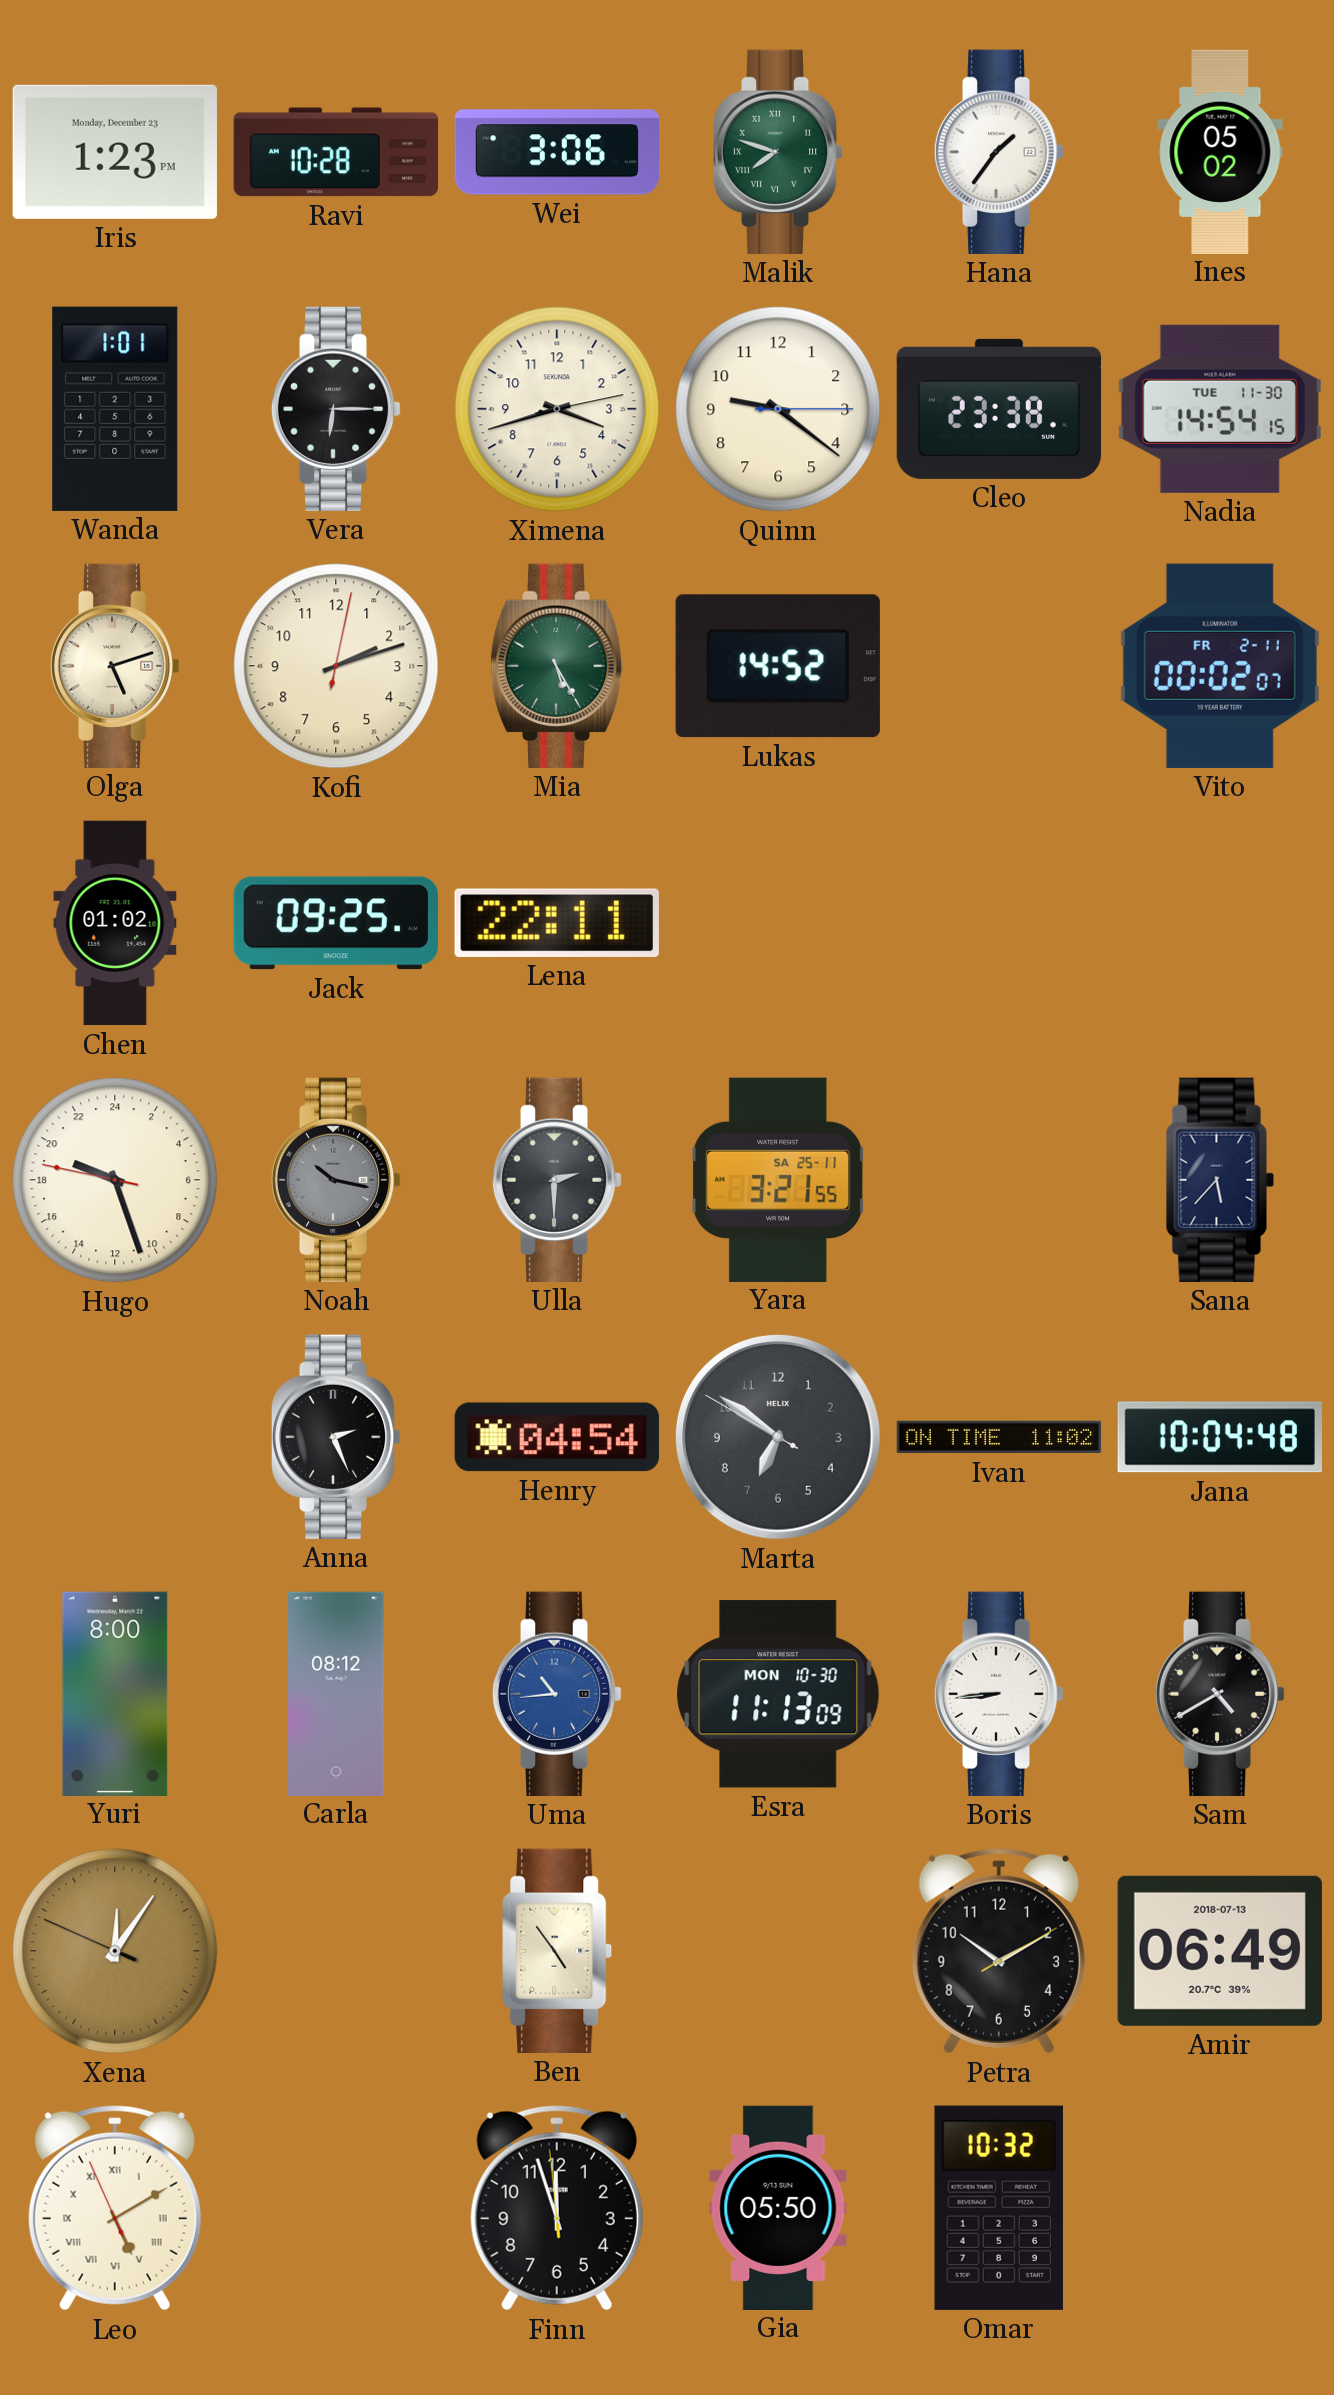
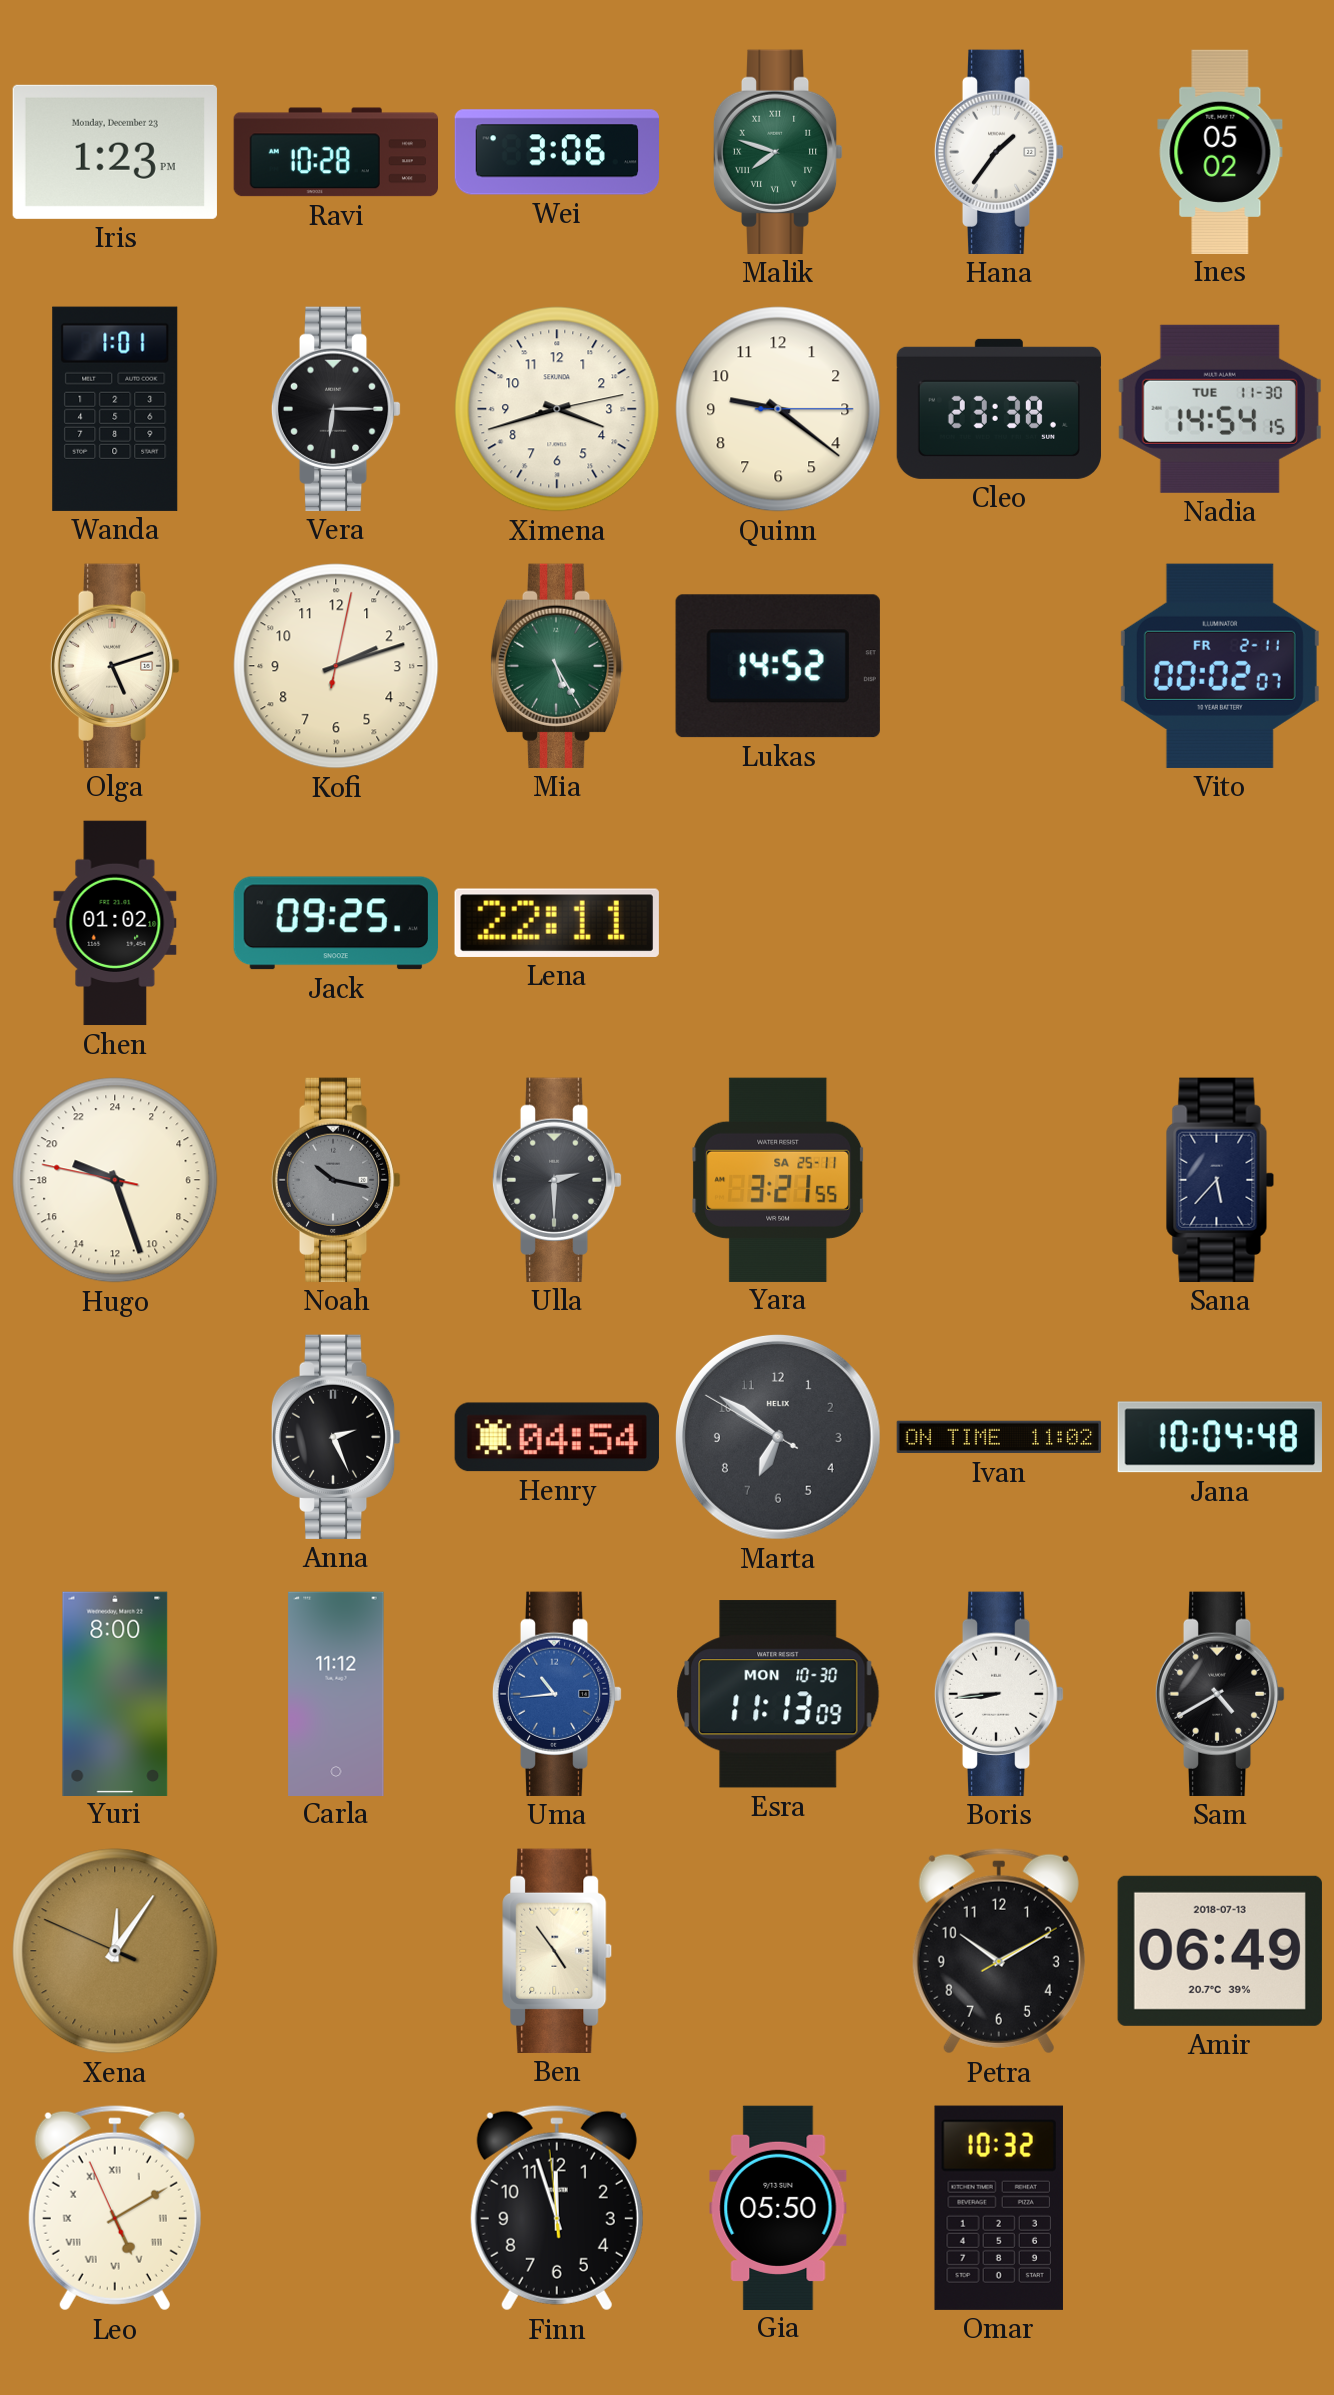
Carla: 08:12 -> 11:12
